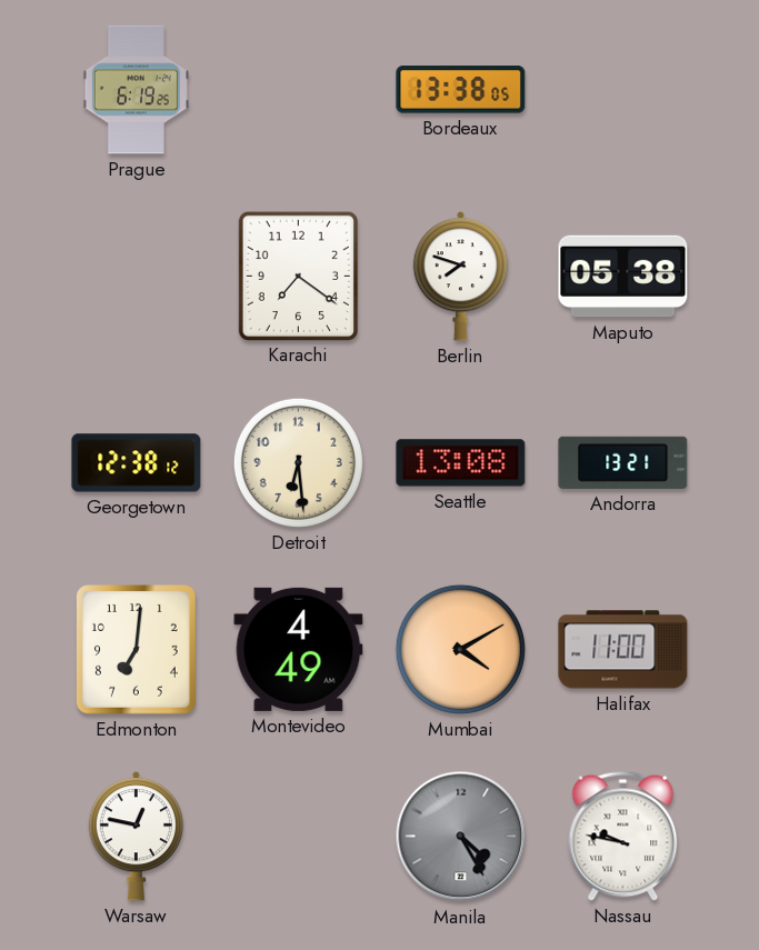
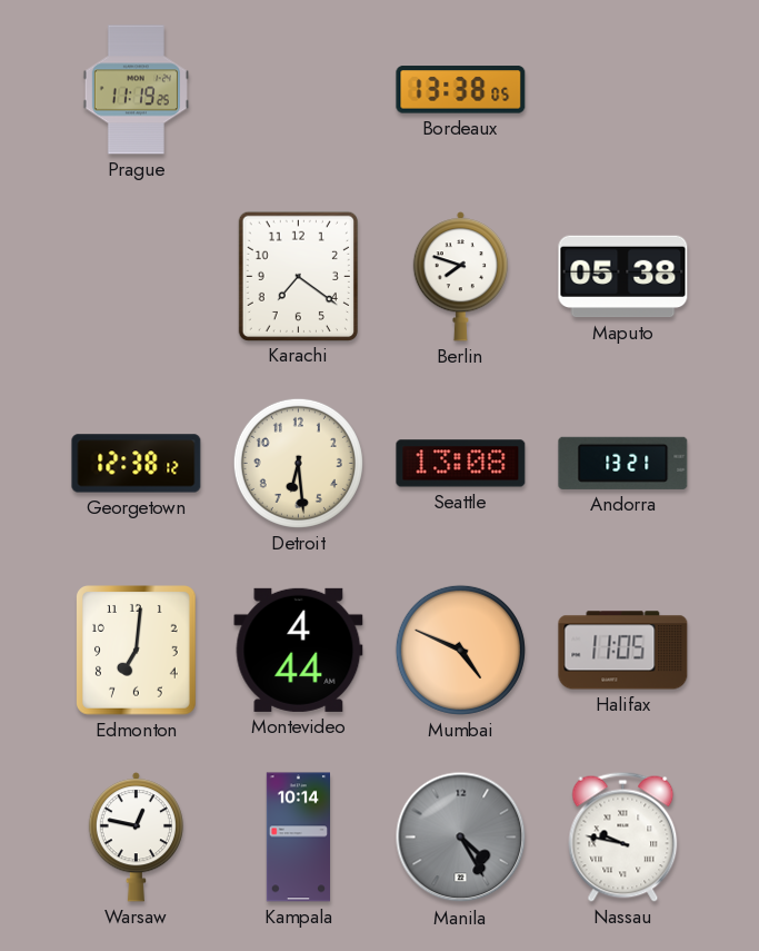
Prague: 6:19 -> 11:19
Montevideo: 4:49 -> 4:44
Mumbai: 4:10 -> 4:49
Halifax: 11:00 -> 11:05
Kampala: none -> 10:14
